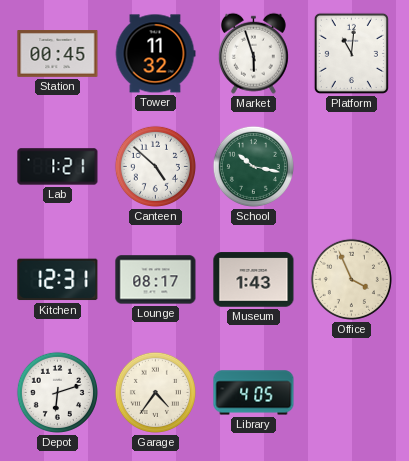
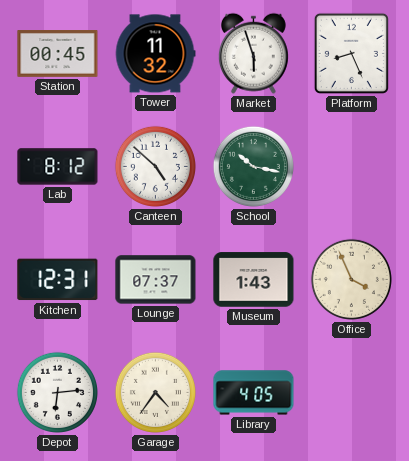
Platform: 11:01 -> 8:26
Lab: 1:21 -> 8:12
Lounge: 08:17 -> 07:37
Depot: 6:12 -> 6:14
